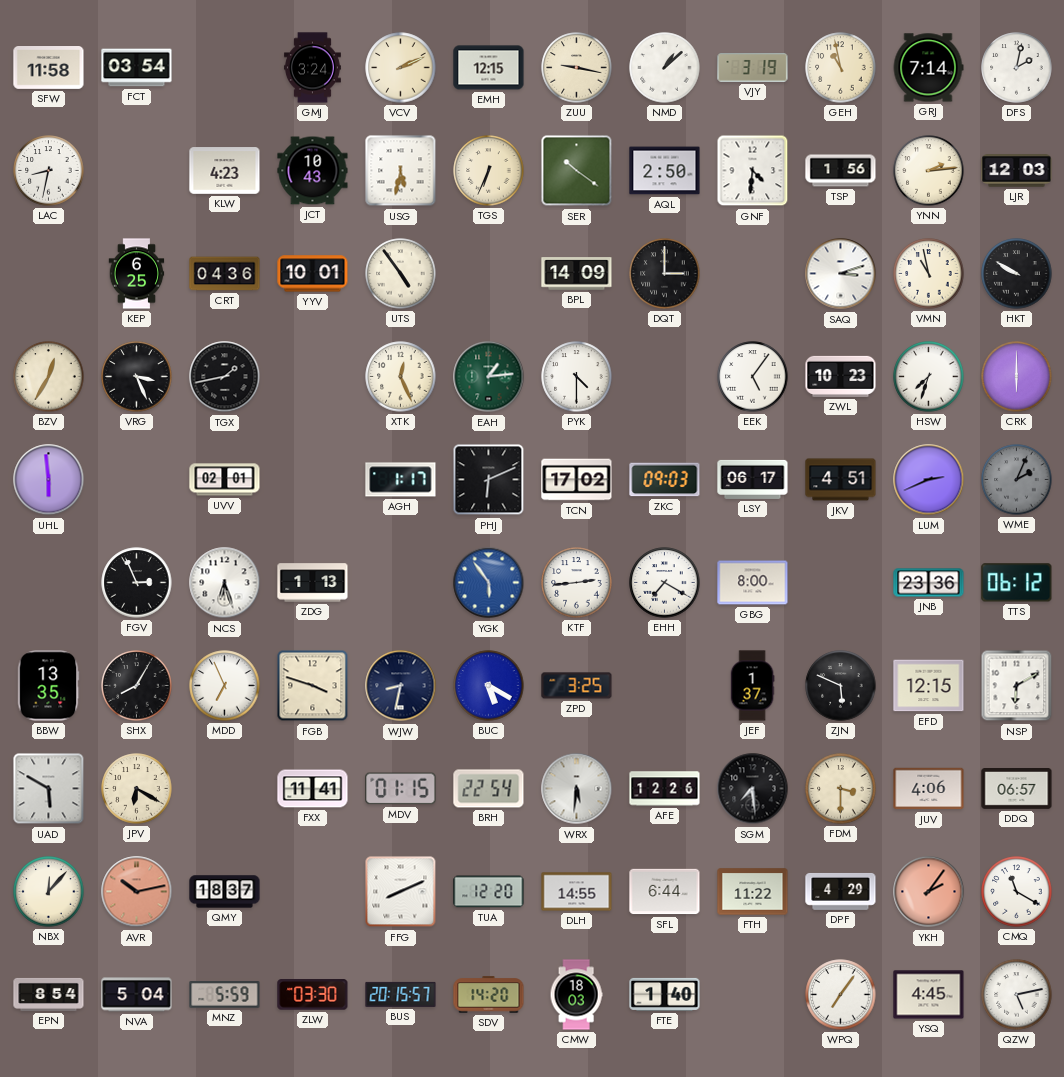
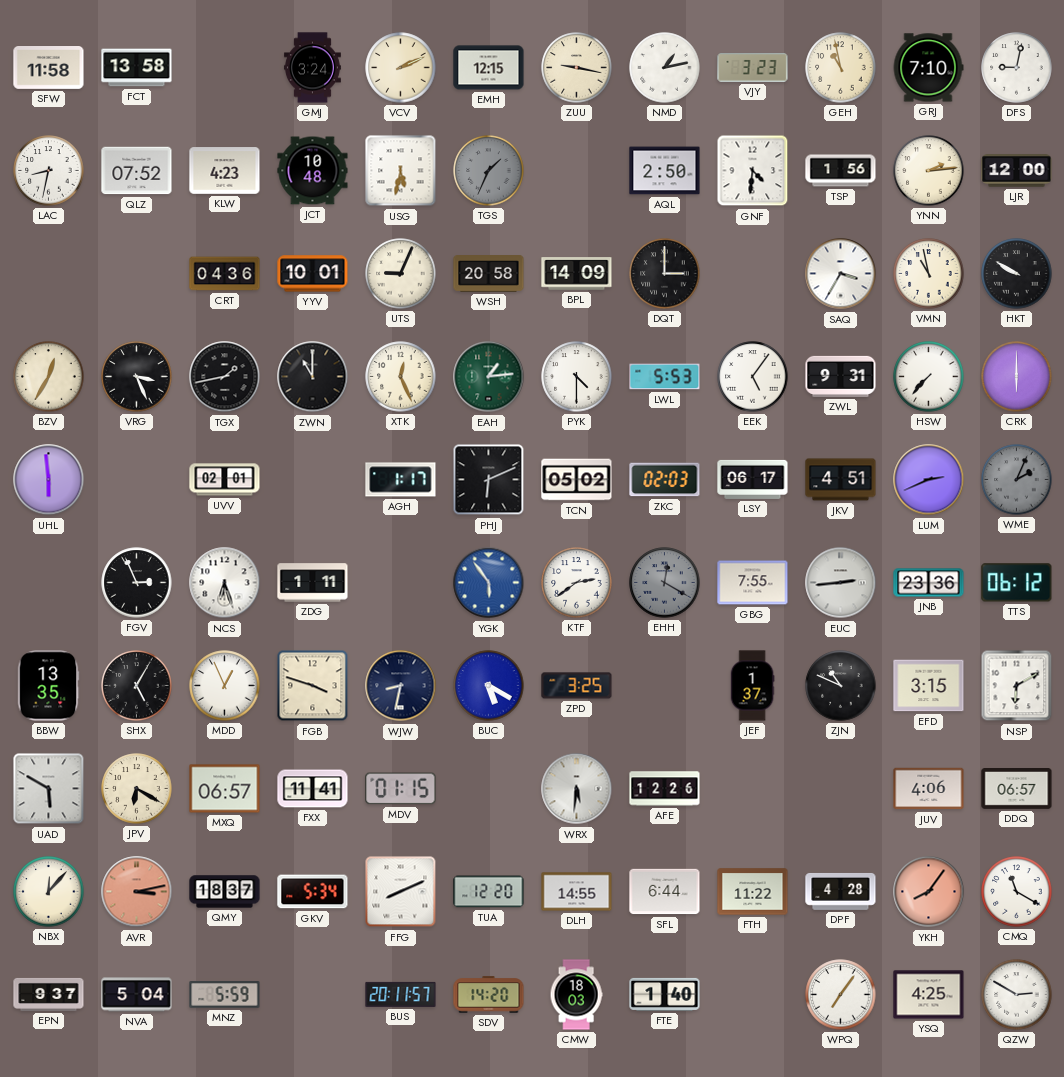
FCT: 03:54 -> 13:58
NMD: 1:08 -> 1:13
VJY: 3:19 -> 3:23
GRJ: 7:14 -> 7:10
DFS: 2:02 -> 9:02
QLZ: none -> 07:52
JCT: 10:43 -> 10:48
TGS: 6:34 -> 1:34
TGS dial: cream -> grey
SER: 10:21 -> none
LJR: 12:03 -> 12:00
KEP: 6:25 -> none
UTS: 4:54 -> 9:04
WSH: none -> 20:58
SAQ: 3:12 -> 3:35
ZWN: none -> 11:00
LWL: none -> 5:53
ZWL: 10:23 -> 9:31
HSW: 7:33 -> 7:37
TCN: 17:02 -> 05:02
ZKC: 09:03 -> 02:03
ZDG: 1:13 -> 1:11
KTF: 2:44 -> 2:39
EHH: 7:20 -> 12:20
EHH dial: white -> grey
GBG: 8:00 -> 7:55
EUC: none -> 2:44
SHX: 8:05 -> 5:05
MDD: 6:56 -> 12:56
ZJN: 5:49 -> 10:49
EFD: 12:15 -> 3:15
MXQ: none -> 06:57
BRH: 22:54 -> none
SGM: 7:29 -> none
FDM: 3:30 -> none
AVR: 10:13 -> 3:13
GKV: none -> 5:34
DPF: 4:29 -> 4:28
YKH: 2:06 -> 8:06
EPN: 8:54 -> 9:37
ZLW: 03:30 -> none
BUS: 20:15 -> 20:11
YSQ: 4:45 -> 4:25
QZW: 5:13 -> 2:50
